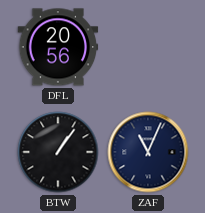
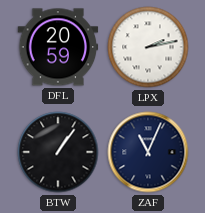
DFL: 20:56 -> 20:59
LPX: none -> 2:13
